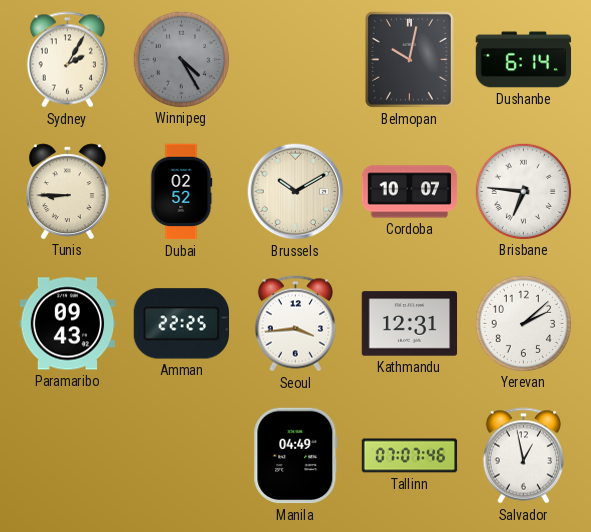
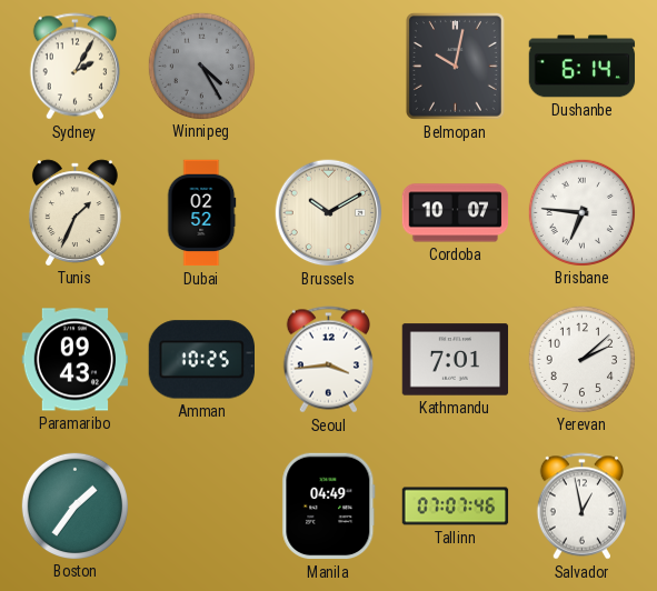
Tunis: 8:45 -> 1:34
Amman: 22:25 -> 10:25
Kathmandu: 12:31 -> 7:01
Boston: none -> 1:36
